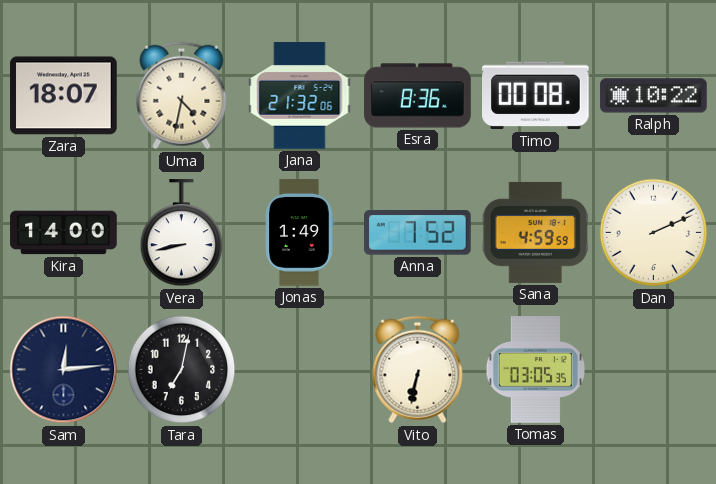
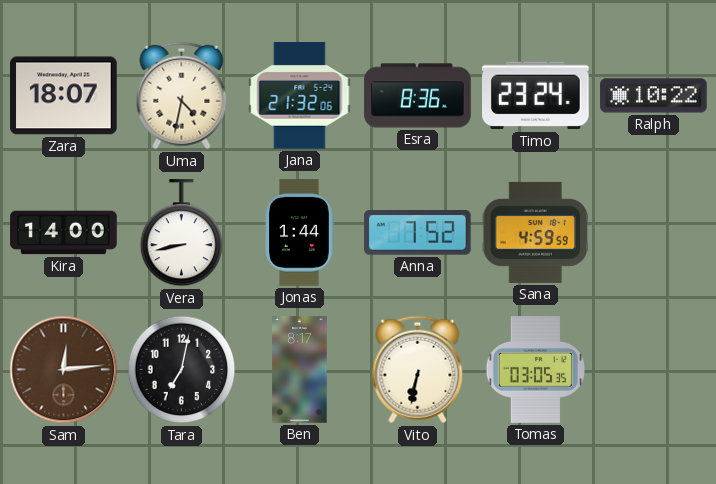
Timo: 00:08 -> 23:24
Jonas: 1:49 -> 1:44
Dan: 2:11 -> none
Sam dial: navy -> brown
Ben: none -> 8:17
